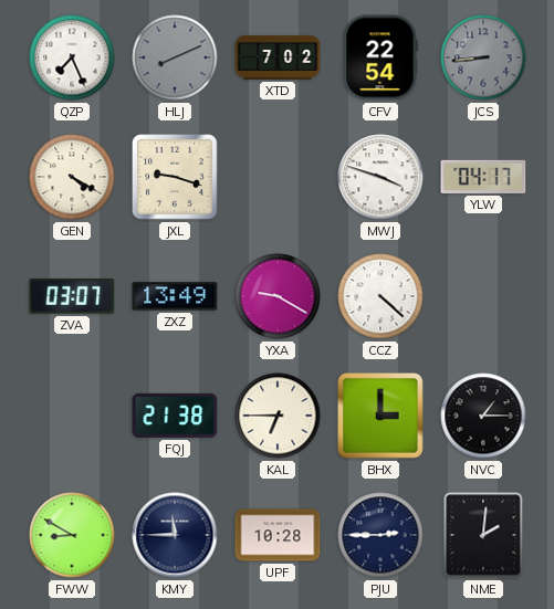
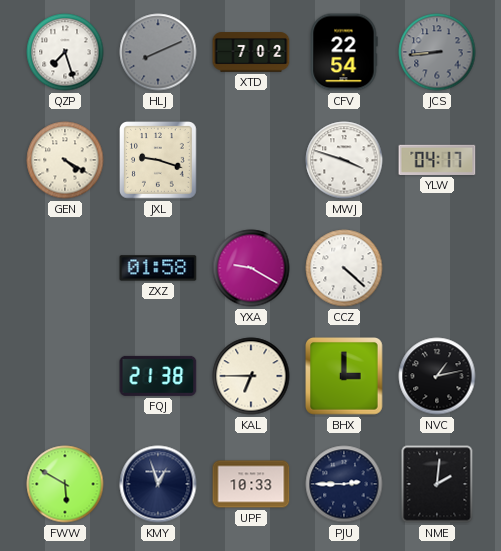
QZP: 7:26 -> 7:27
ZVA: 03:07 -> none
ZXZ: 13:49 -> 01:58
NVC: 1:15 -> 1:13
FWW: 8:50 -> 5:50
KMY: 11:45 -> 12:57
UPF: 10:28 -> 10:33
